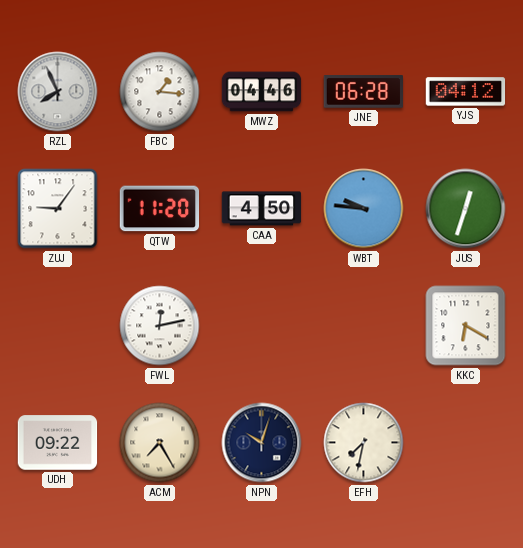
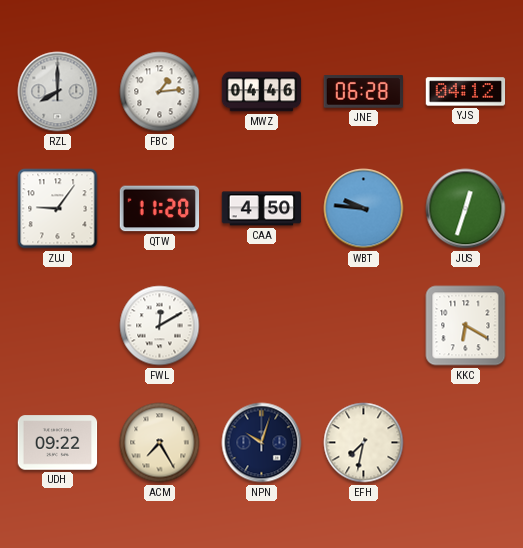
RZL: 7:56 -> 8:00
FBC: 1:16 -> 1:14
FWL: 12:13 -> 12:10
